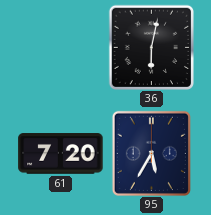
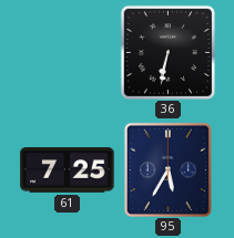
36: 6:02 -> 6:32
61: 7:20 -> 7:25
